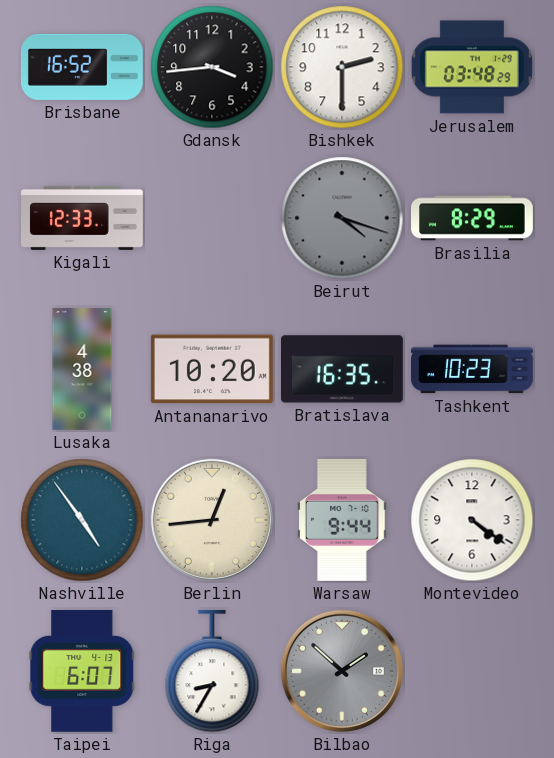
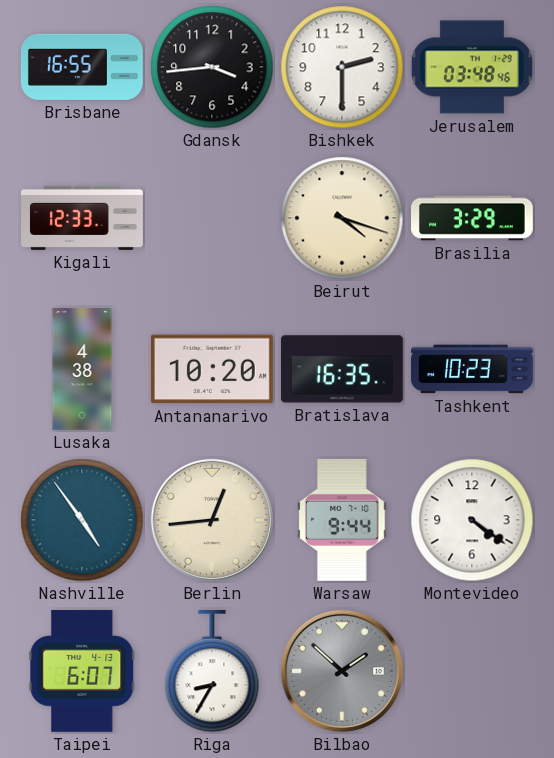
Brisbane: 16:52 -> 16:55
Jerusalem: 03:48:29 -> 03:48:46
Beirut dial: grey -> cream
Brasilia: 8:29 -> 3:29
